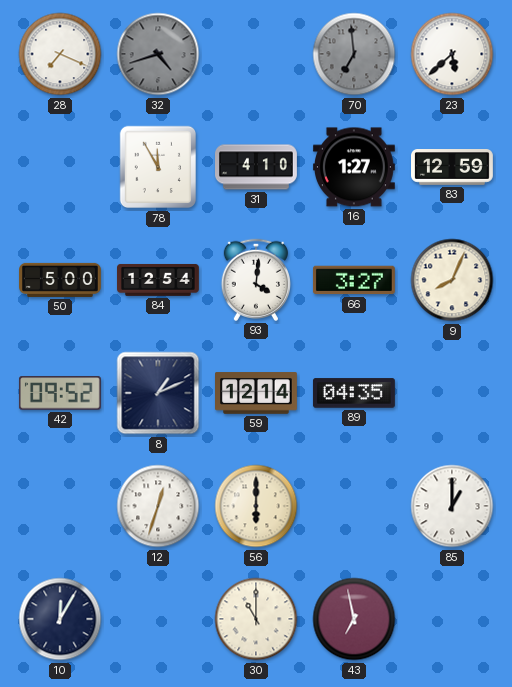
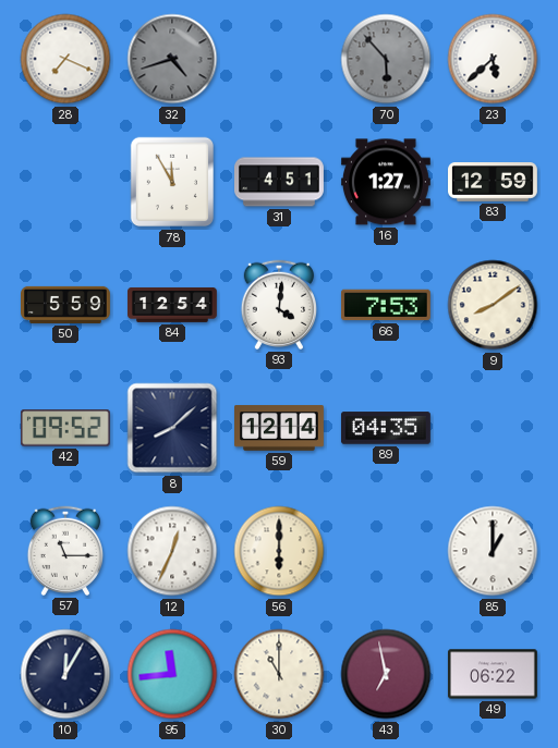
70: 6:59 -> 5:53
31: 4:10 -> 4:51
50: 5:00 -> 5:59
66: 3:27 -> 7:53
9: 8:04 -> 8:09
8: 1:11 -> 8:08
57: none -> 11:15
12: 12:33 -> 12:34
95: none -> 11:44
49: none -> 06:22
